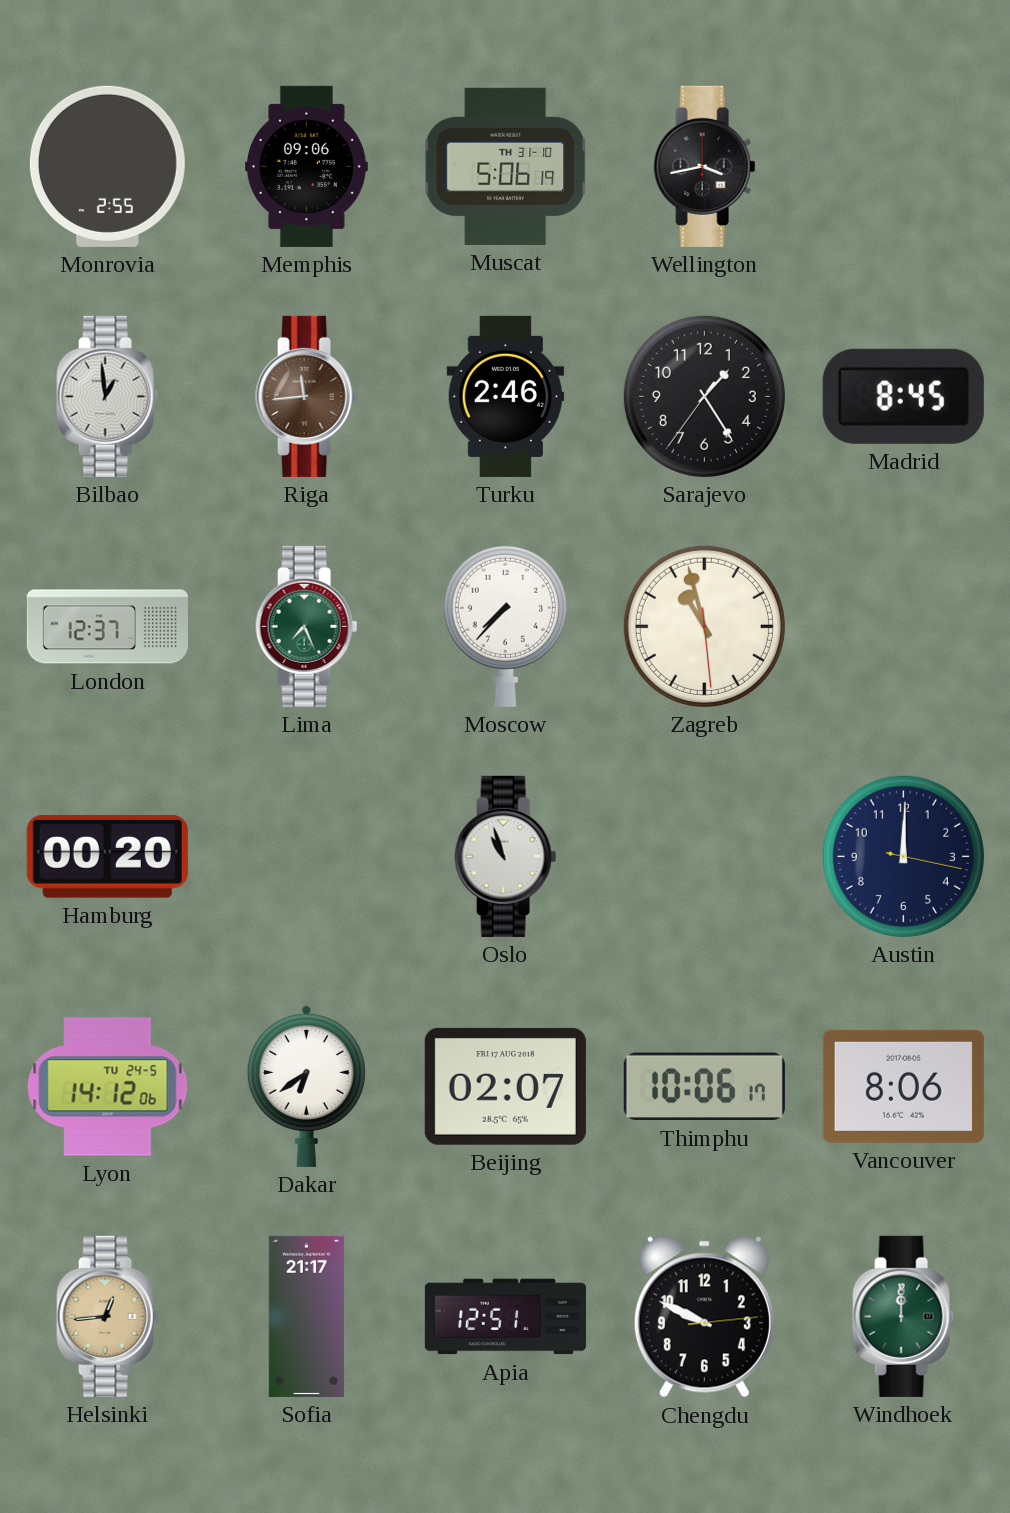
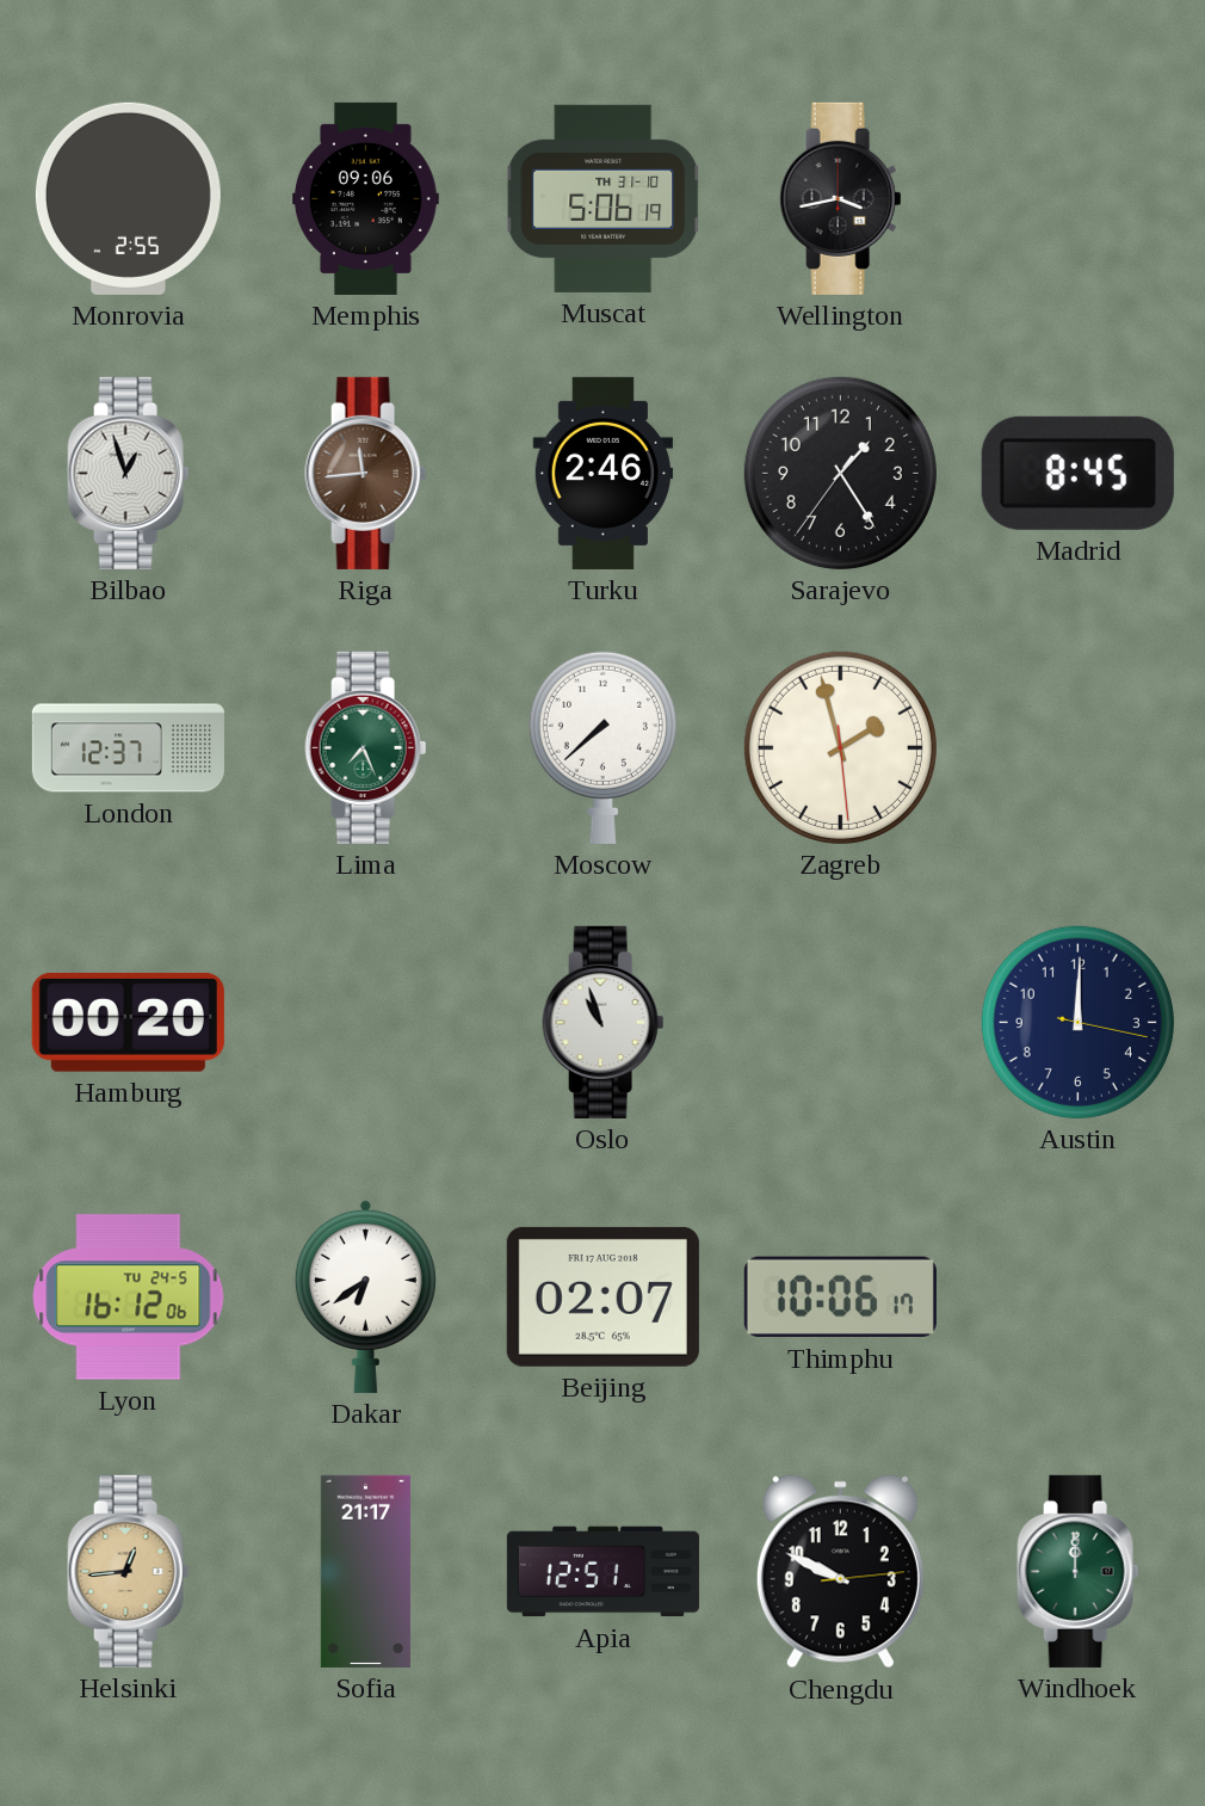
Bilbao: 12:59 -> 12:57
Moscow: 7:37 -> 7:38
Zagreb: 10:57 -> 1:57
Lyon: 14:12 -> 16:12
Vancouver: 8:06 -> none
